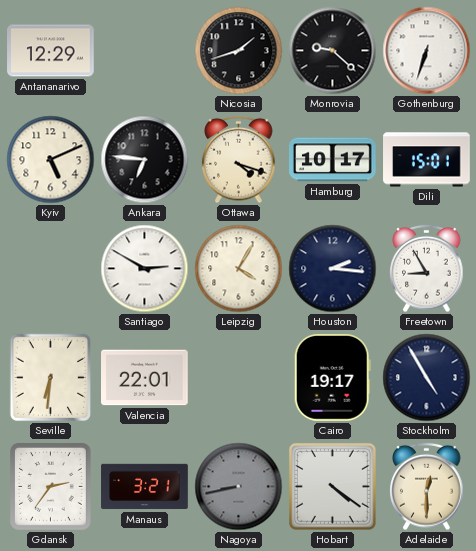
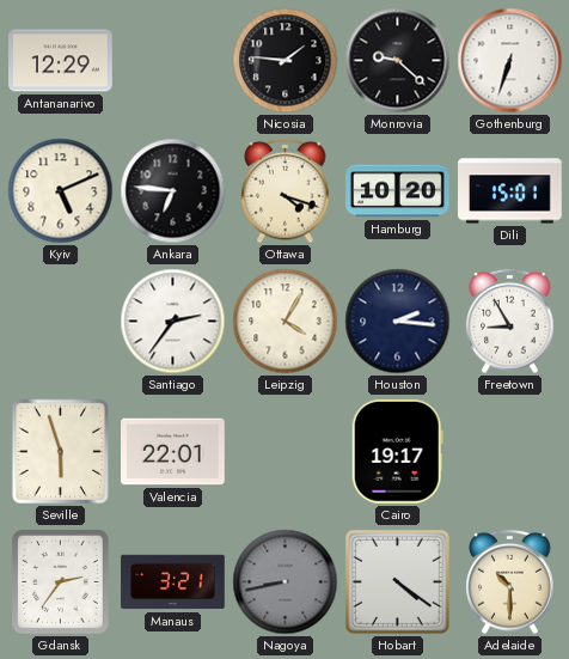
Nicosia: 1:42 -> 1:46
Hamburg: 10:17 -> 10:20
Santiago: 2:50 -> 2:36
Seville: 6:31 -> 5:57
Stockholm: 4:55 -> none
Adelaide: 12:30 -> 10:30
